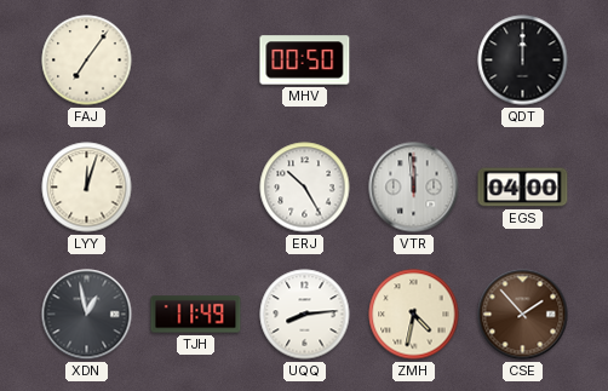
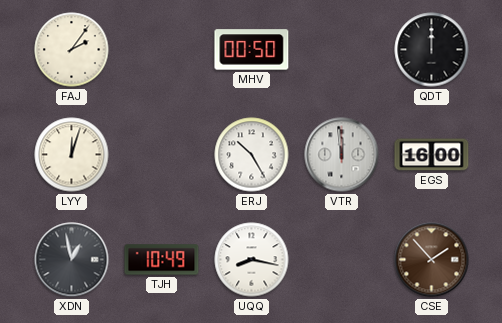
FAJ: 7:06 -> 2:06
EGS: 04:00 -> 16:00
TJH: 11:49 -> 10:49
UQQ: 8:14 -> 8:17
ZMH: 4:32 -> none
